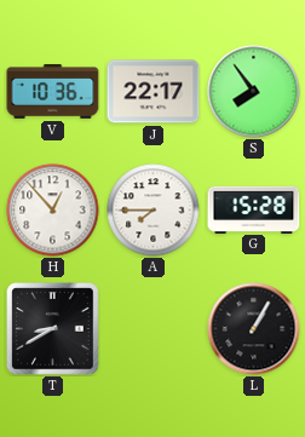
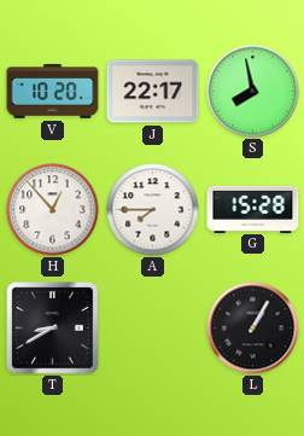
V: 10:36 -> 10:20
S: 7:54 -> 7:58
